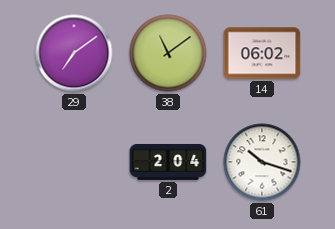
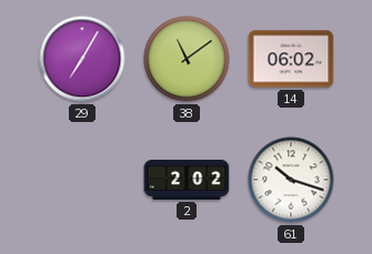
29: 7:09 -> 7:05
2: 2:04 -> 2:02
